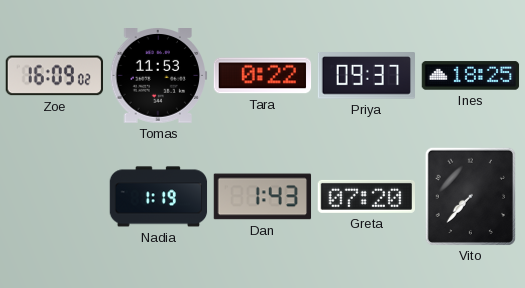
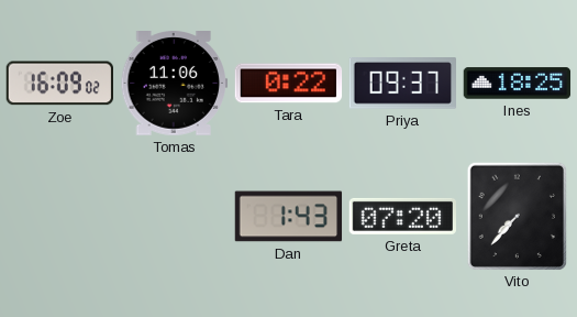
Tomas: 11:53 -> 11:06
Nadia: 1:19 -> none
